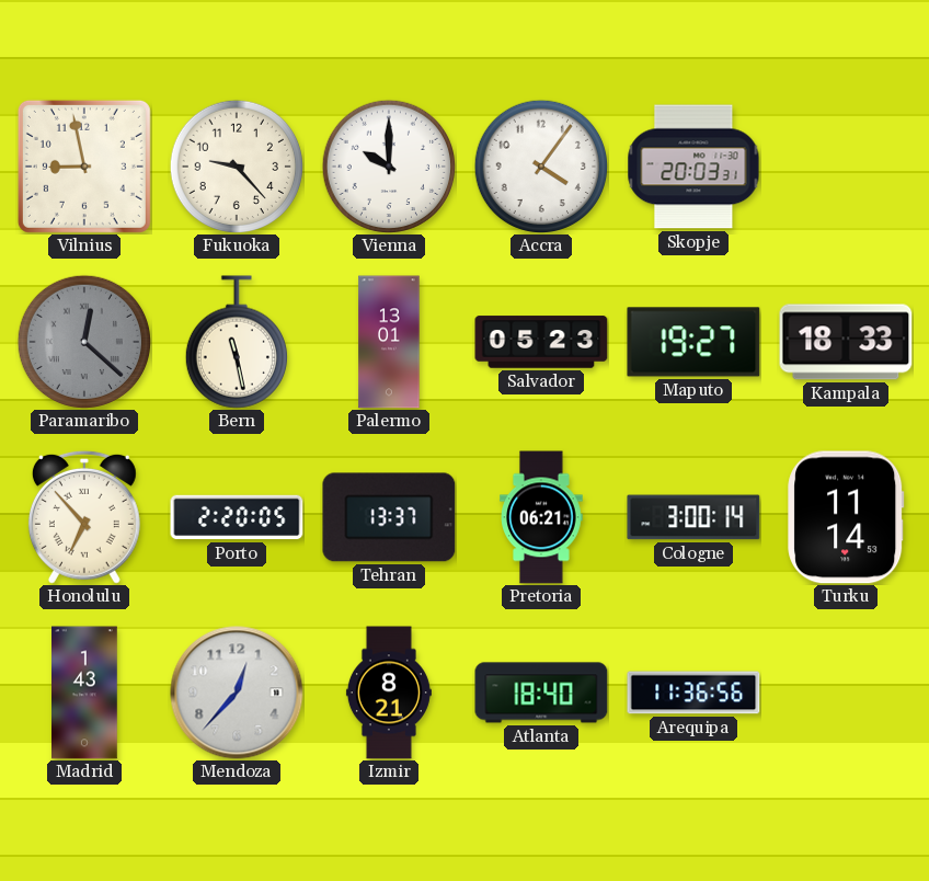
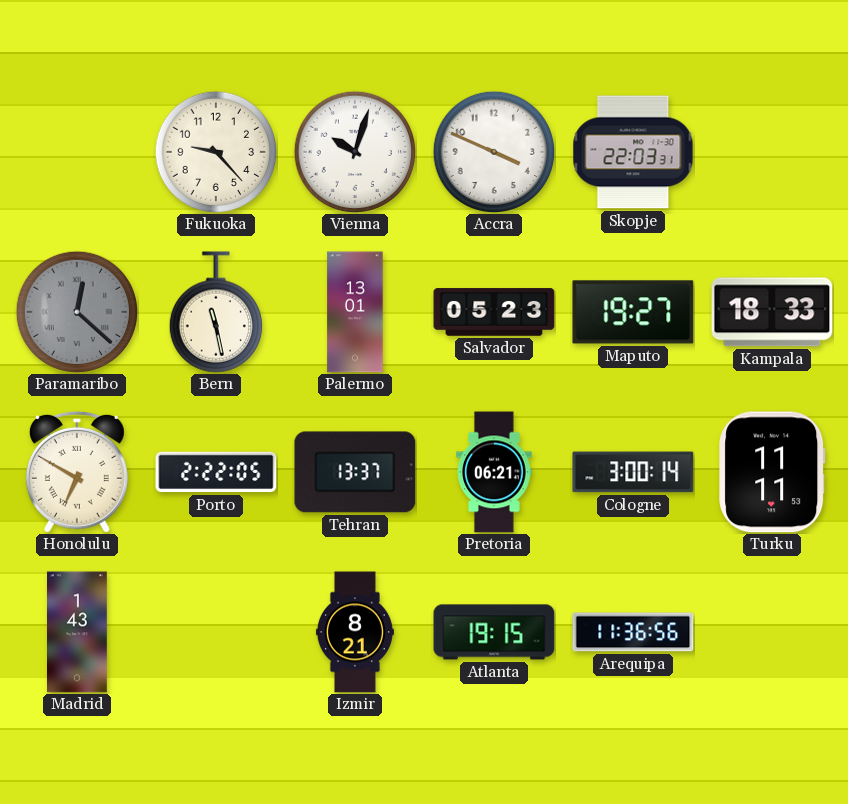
Vilnius: 8:58 -> none
Vienna: 10:00 -> 10:03
Accra: 4:06 -> 3:49
Skopje: 20:03 -> 22:03
Honolulu: 6:53 -> 6:50
Porto: 2:20 -> 2:22
Turku: 11:14 -> 11:11
Mendoza: 12:37 -> none
Atlanta: 18:40 -> 19:15
